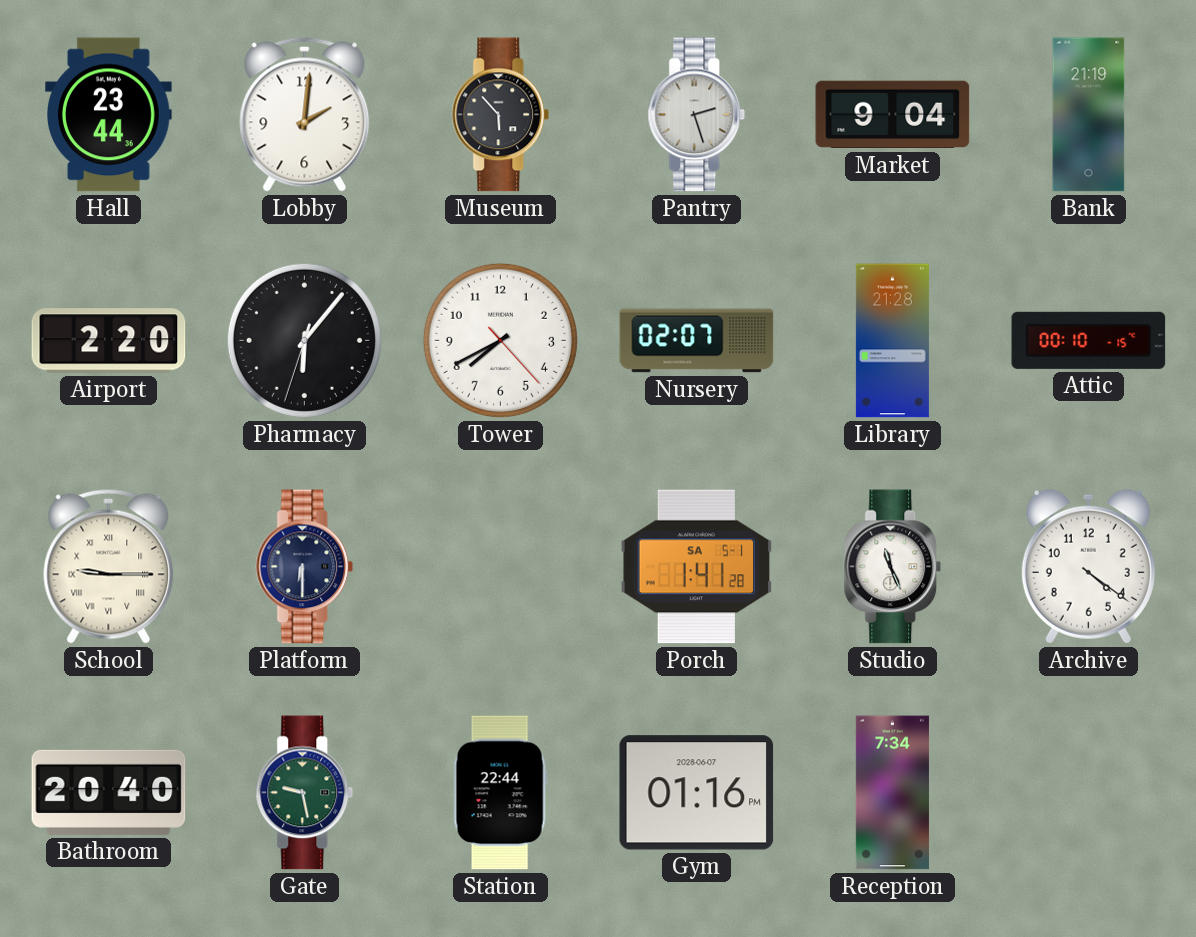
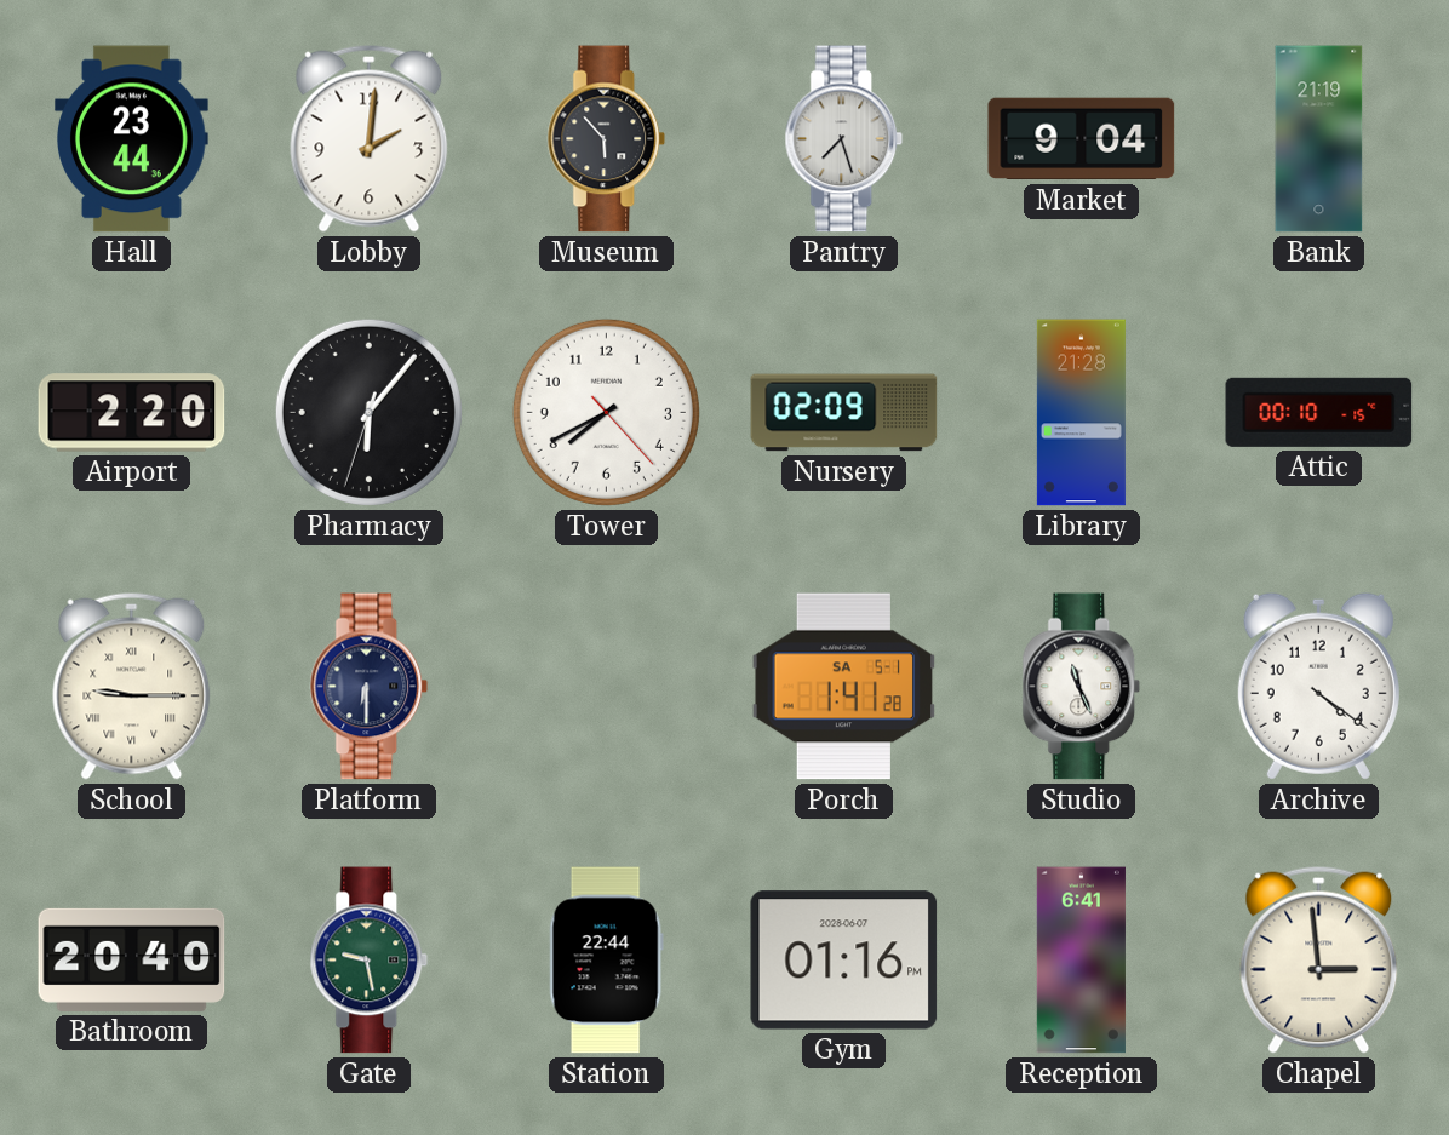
Pantry: 2:27 -> 7:27
Nursery: 02:07 -> 02:09
Reception: 7:34 -> 6:41
Chapel: none -> 2:59
